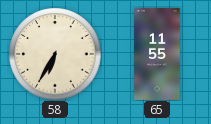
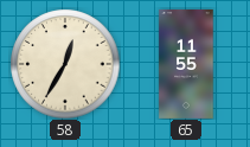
58: 6:35 -> 12:35
